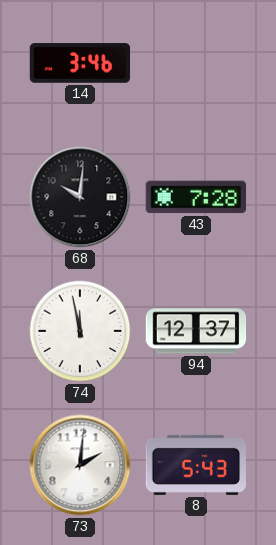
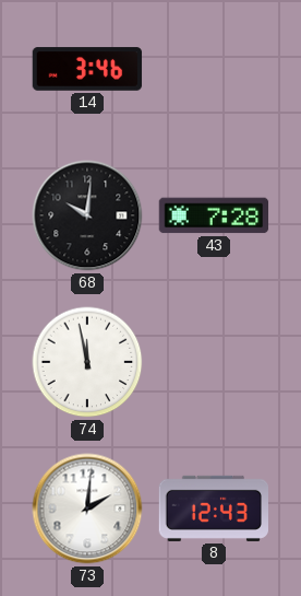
94: 12:37 -> none
8: 5:43 -> 12:43
